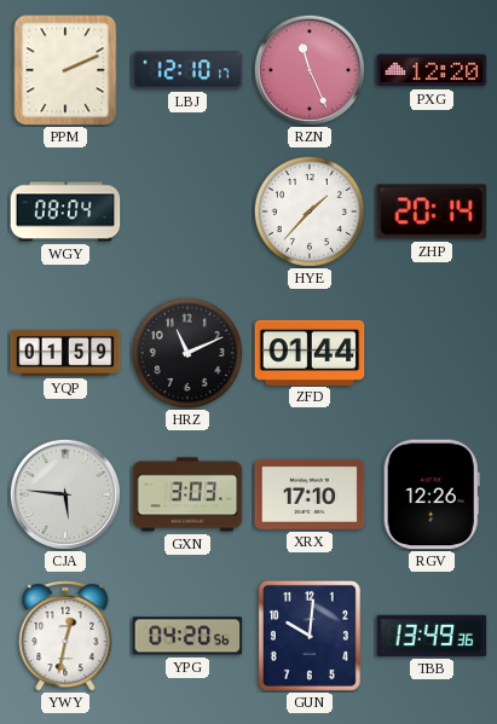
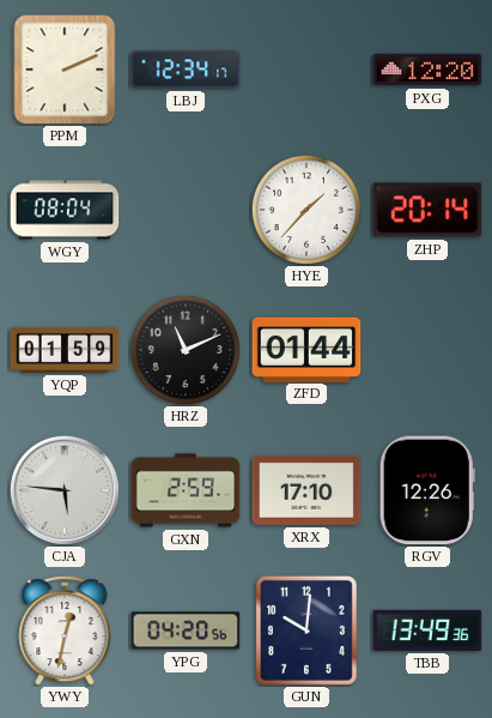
LBJ: 12:10 -> 12:34
RZN: 11:26 -> none
GXN: 3:03 -> 2:59
